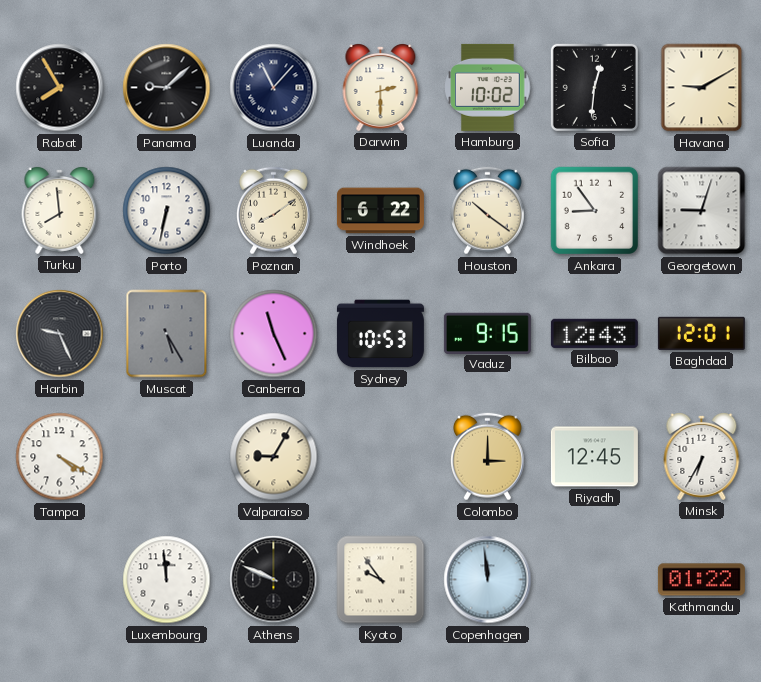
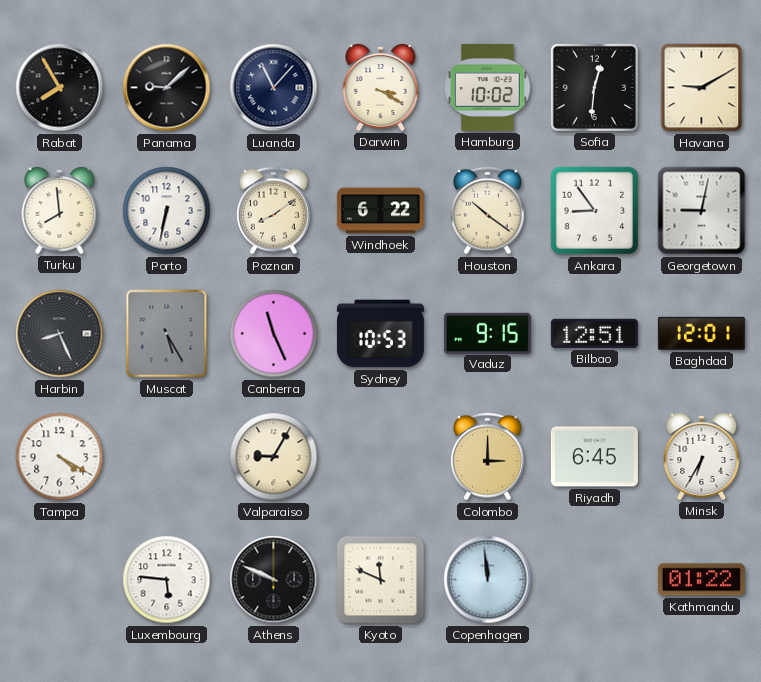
Darwin: 2:30 -> 3:20
Georgetown: 9:03 -> 9:02
Harbin: 9:26 -> 8:26
Bilbao: 12:43 -> 12:51
Riyadh: 12:45 -> 6:45
Luxembourg: 11:59 -> 5:46
Kyoto: 9:54 -> 11:49
